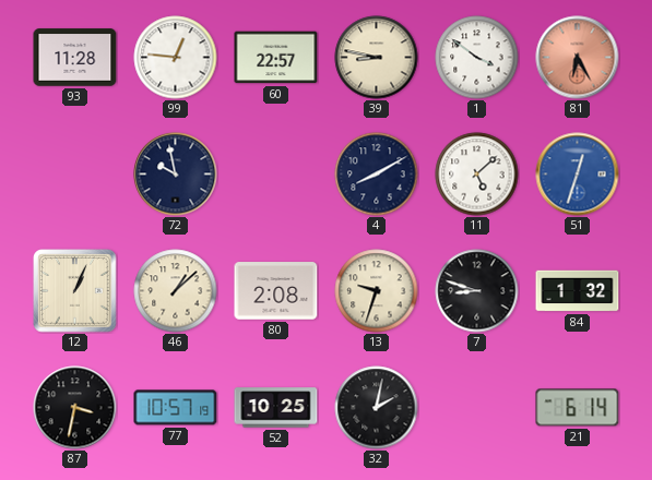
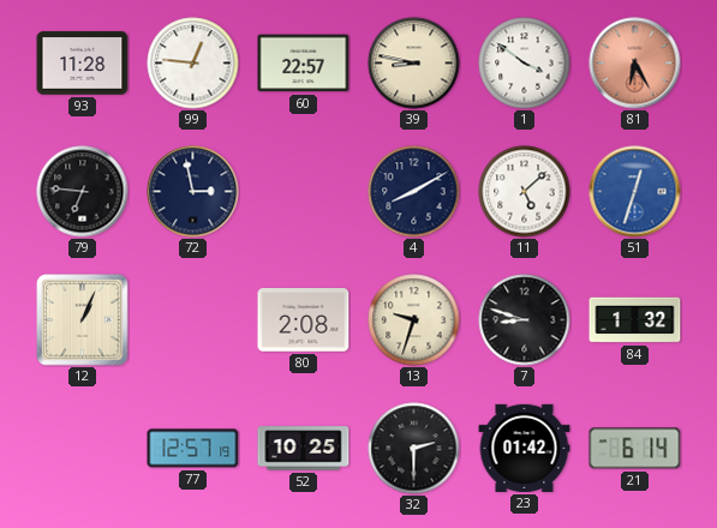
79: none -> 6:46
72: 9:58 -> 2:58
46: 1:08 -> none
87: 3:32 -> none
77: 10:57 -> 12:57
32: 2:02 -> 2:30
23: none -> 01:42
